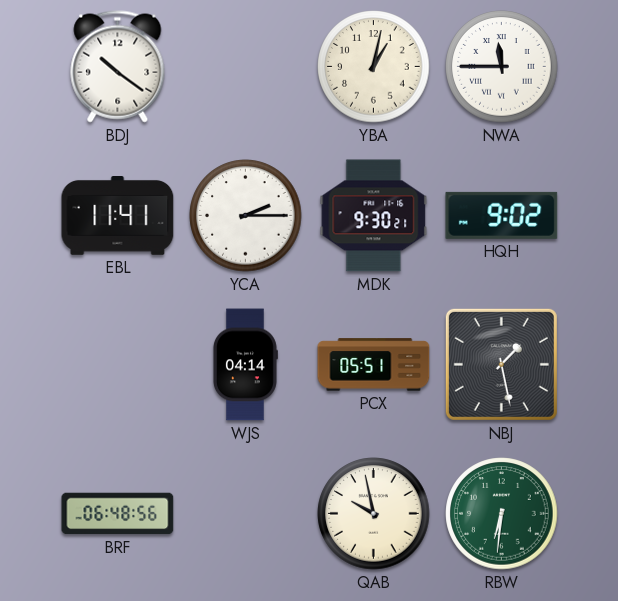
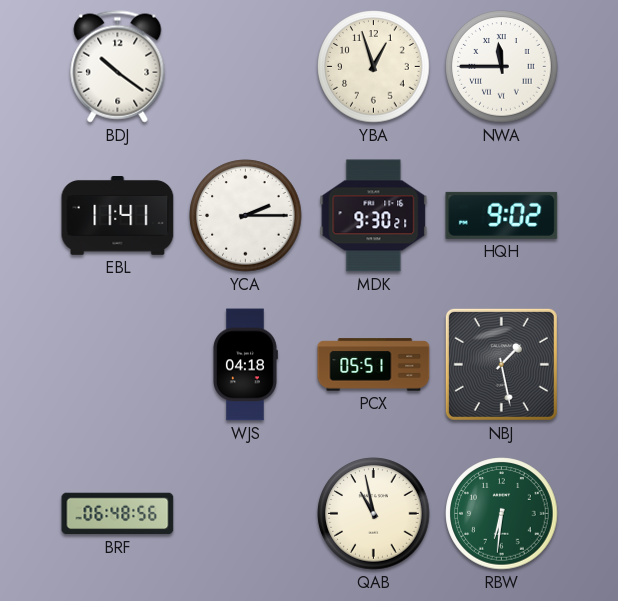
YBA: 1:02 -> 12:57
WJS: 04:14 -> 04:18
QAB: 9:58 -> 10:58
